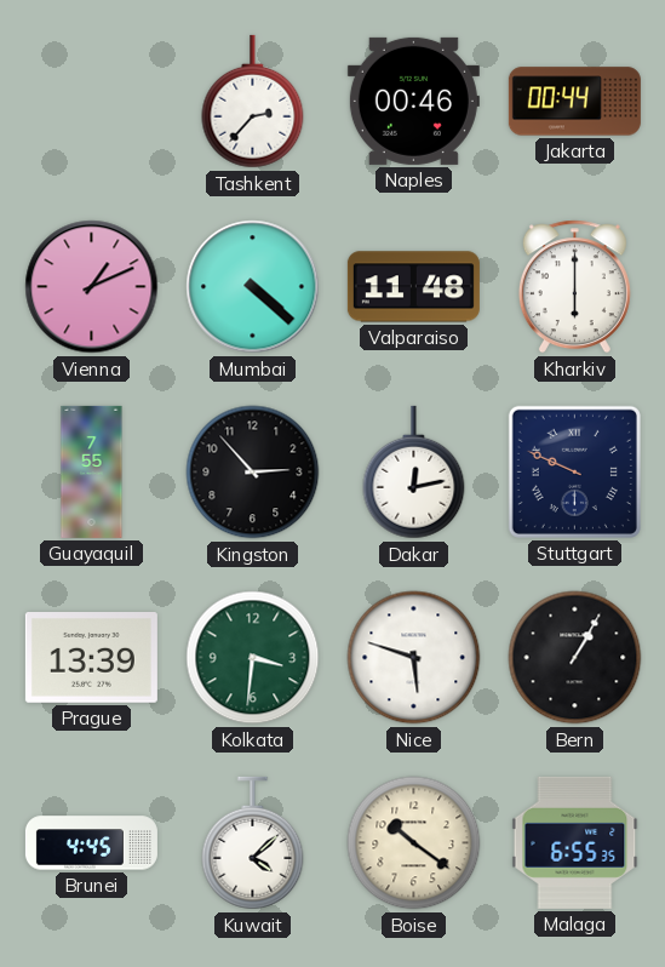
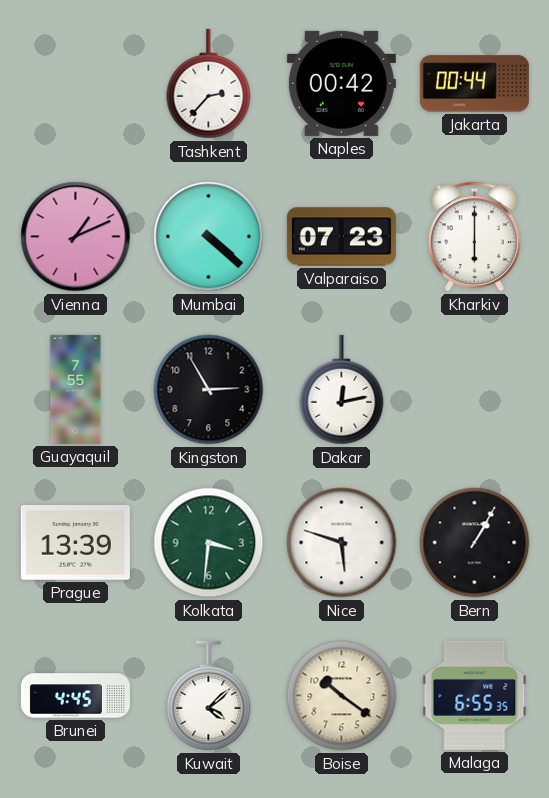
Naples: 00:46 -> 00:42
Valparaiso: 11:48 -> 07:23
Kingston: 2:53 -> 2:55
Stuttgart: 9:49 -> none
